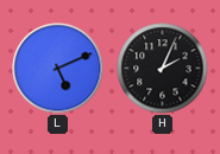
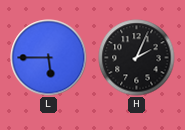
L: 5:11 -> 5:45
